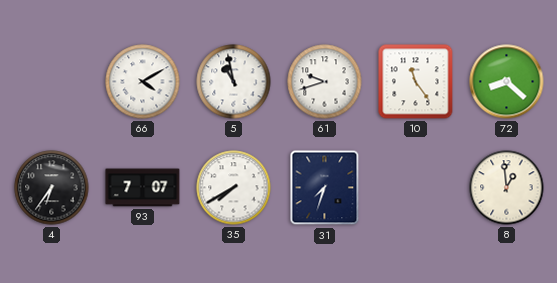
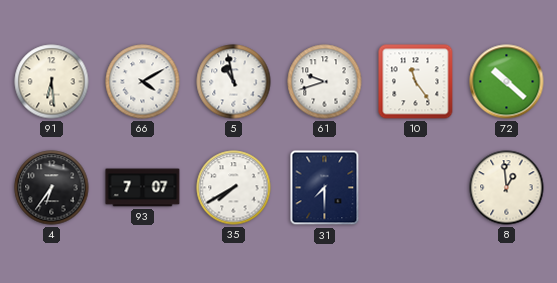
91: none -> 6:29
72: 8:22 -> 10:22
31: 7:33 -> 7:30
